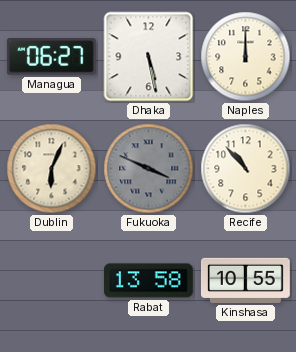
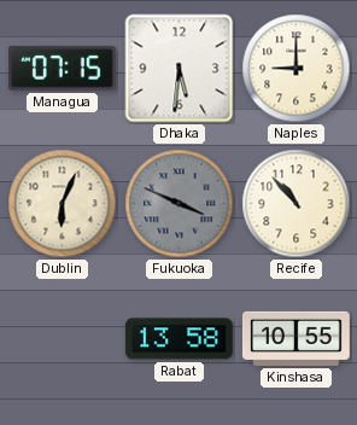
Managua: 06:27 -> 07:15
Dhaka: 5:28 -> 5:31
Naples: 12:00 -> 9:00
